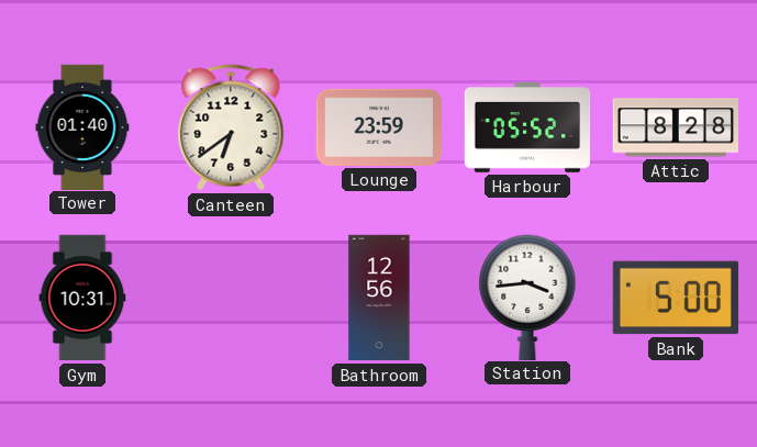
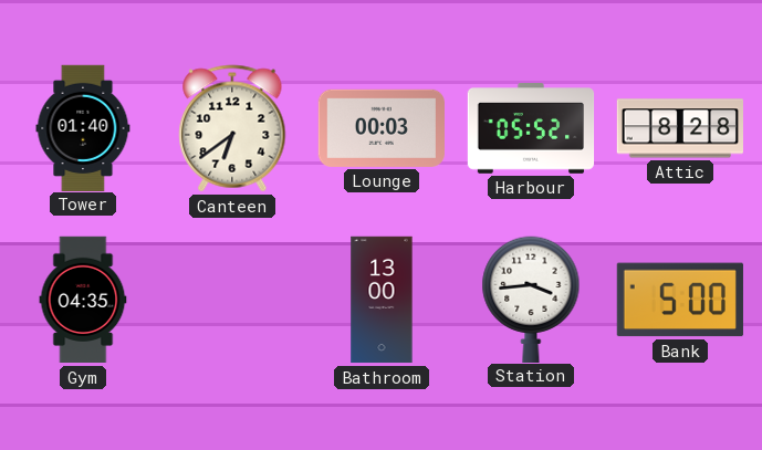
Lounge: 23:59 -> 00:03
Gym: 10:31 -> 04:35
Bathroom: 12:56 -> 13:00
